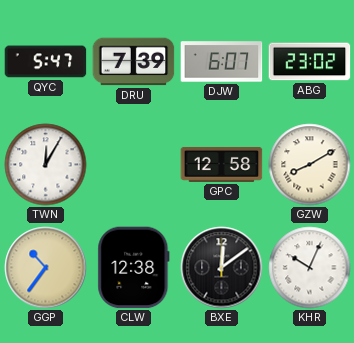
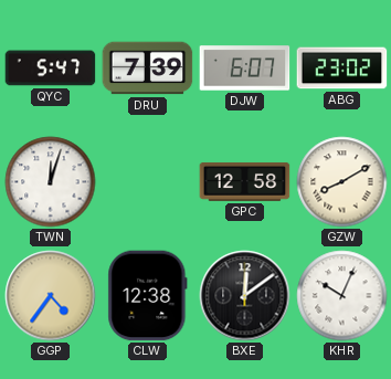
TWN: 12:05 -> 12:03
GGP: 10:36 -> 4:36
